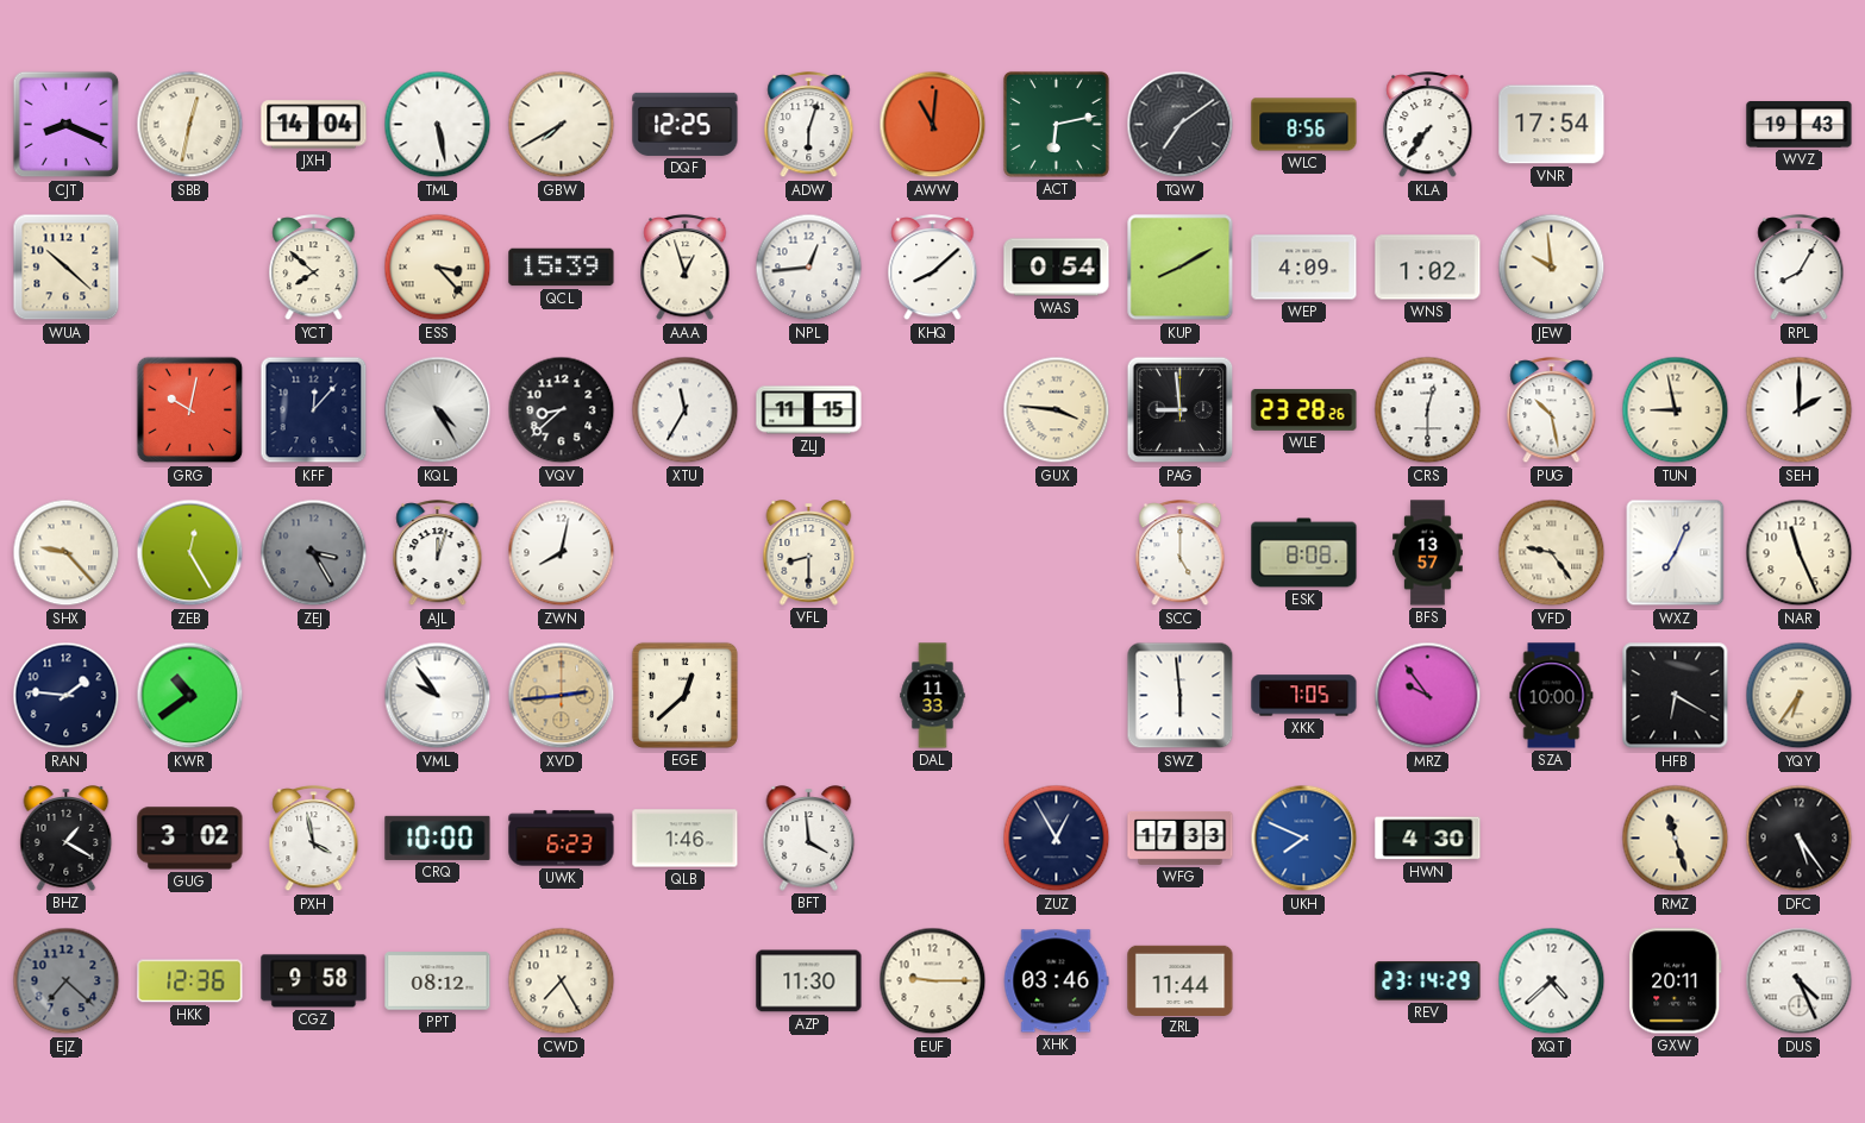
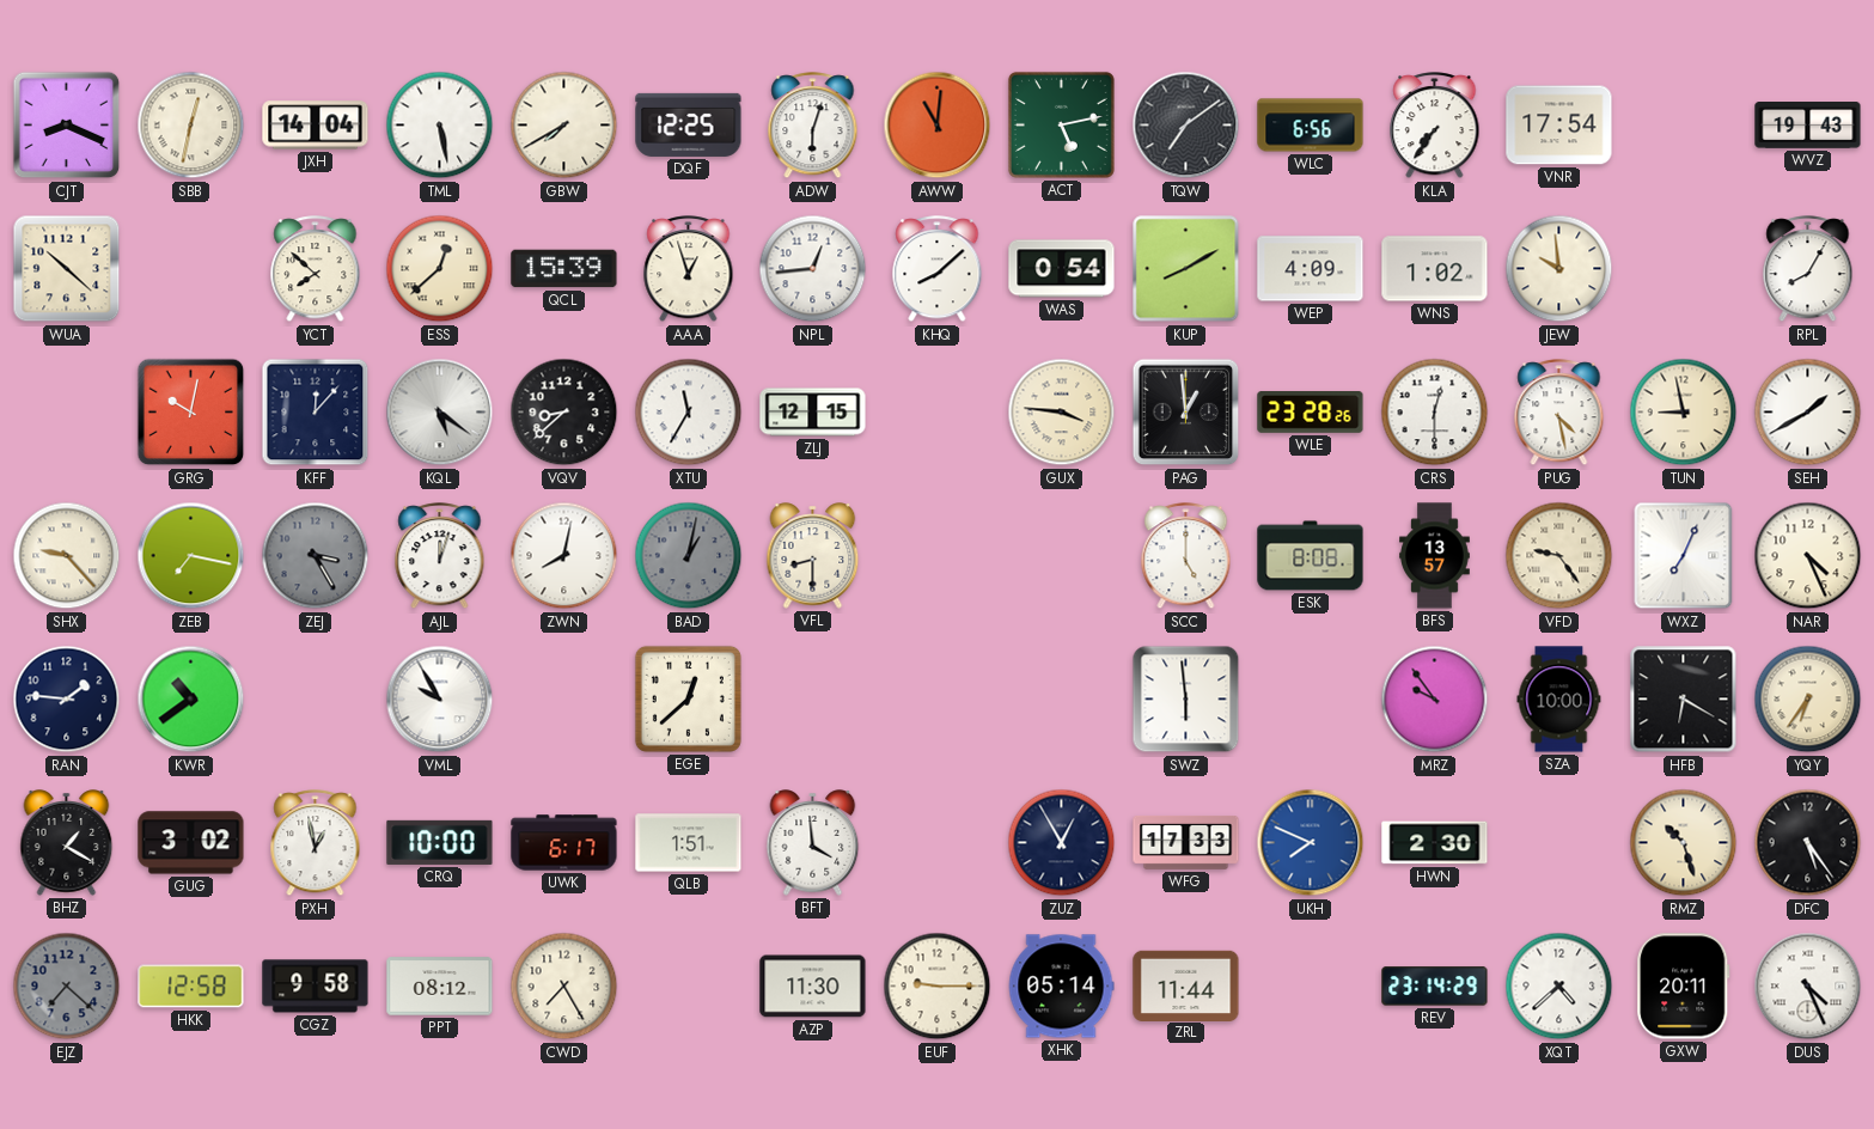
ACT: 6:13 -> 5:13
WLC: 8:56 -> 6:56
ESS: 3:23 -> 12:38
KQL: 4:25 -> 5:21
ZLJ: 11:15 -> 12:15
PAG: 8:59 -> 12:59
PUG: 10:28 -> 4:28
SEH: 2:00 -> 1:40
ZEB: 12:25 -> 7:17
BAD: none -> 1:02
NAR: 11:26 -> 4:26
VML: 9:54 -> 9:55
XVD: 2:44 -> none
DAL: 11:33 -> none
XKK: 7:05 -> none
PXH: 3:58 -> 12:58
UWK: 6:23 -> 6:17
QLB: 1:46 -> 1:51
HWN: 4:30 -> 2:30
RMZ: 11:27 -> 10:27
HKK: 12:36 -> 12:58
XHK: 03:46 -> 05:14
